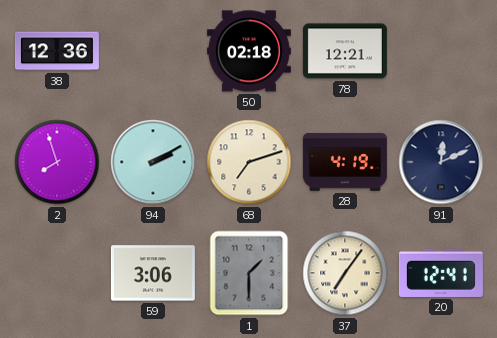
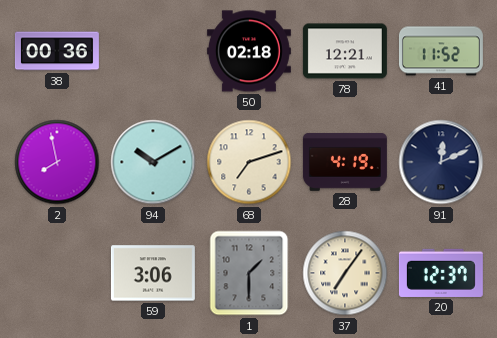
38: 12:36 -> 00:36
41: none -> 11:52
2: 7:57 -> 7:58
94: 2:10 -> 10:10
20: 12:41 -> 12:37
